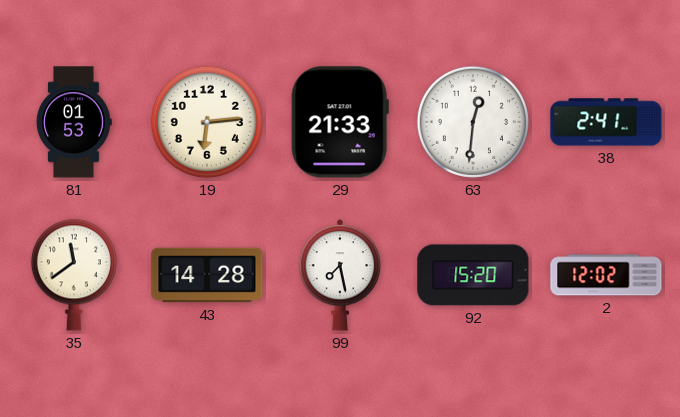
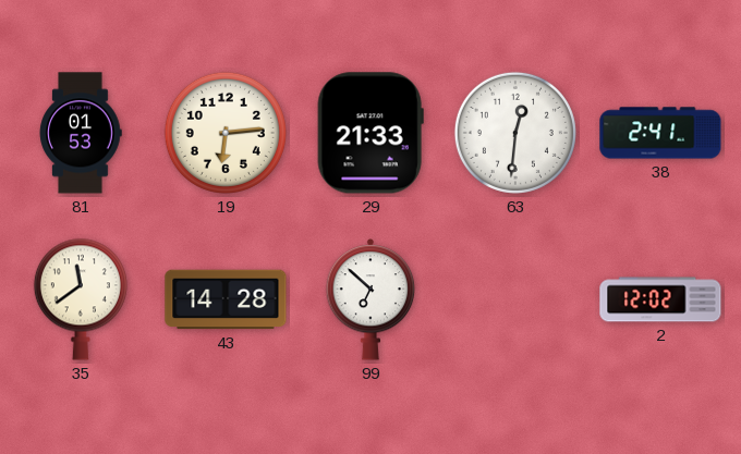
99: 7:28 -> 6:52
92: 15:20 -> none
